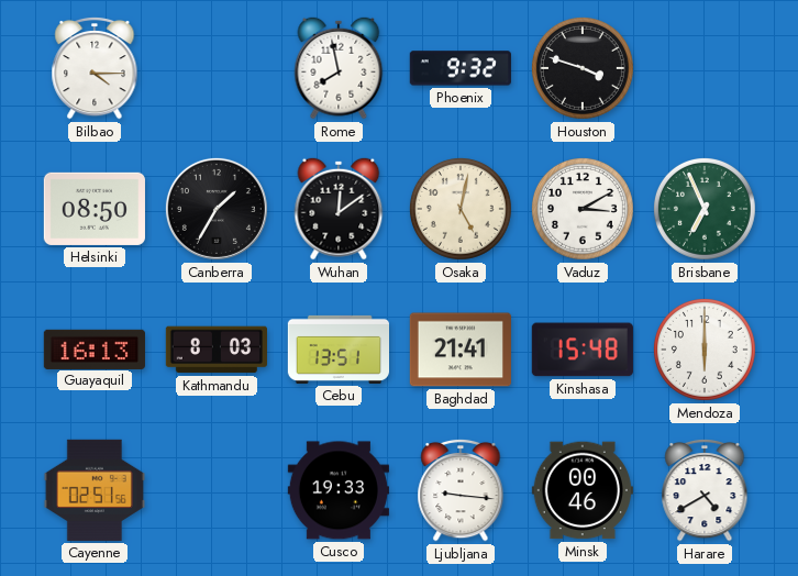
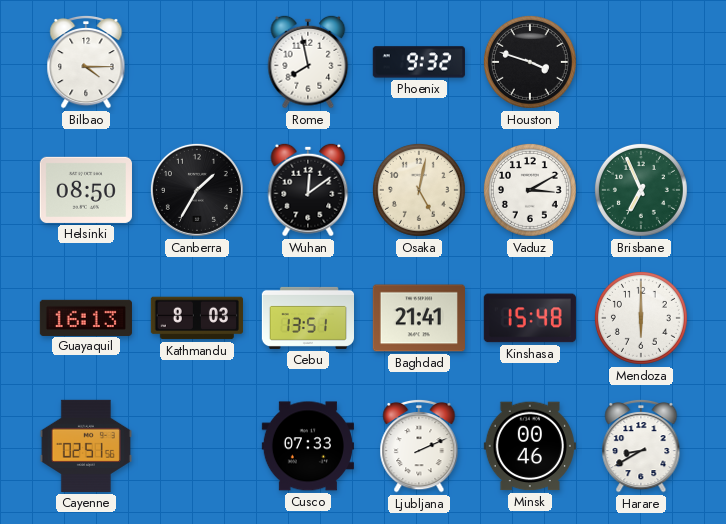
Cusco: 19:33 -> 07:33
Ljubljana: 9:16 -> 2:11
Harare: 4:40 -> 8:40
